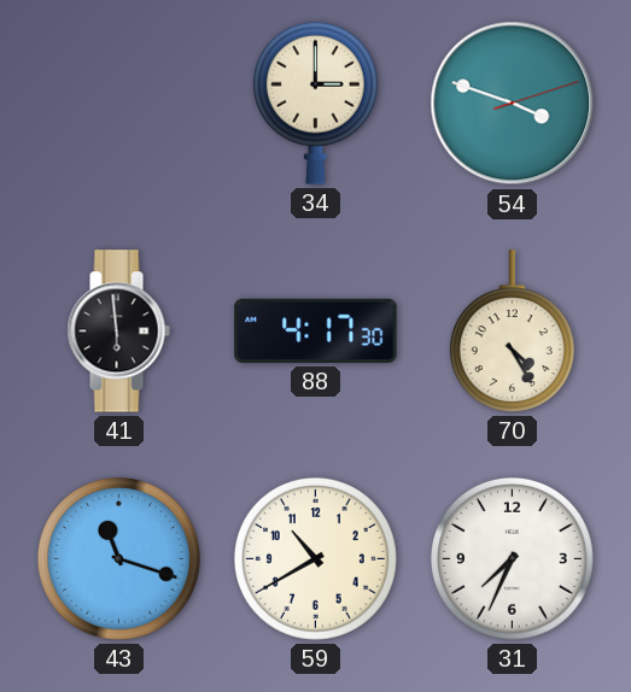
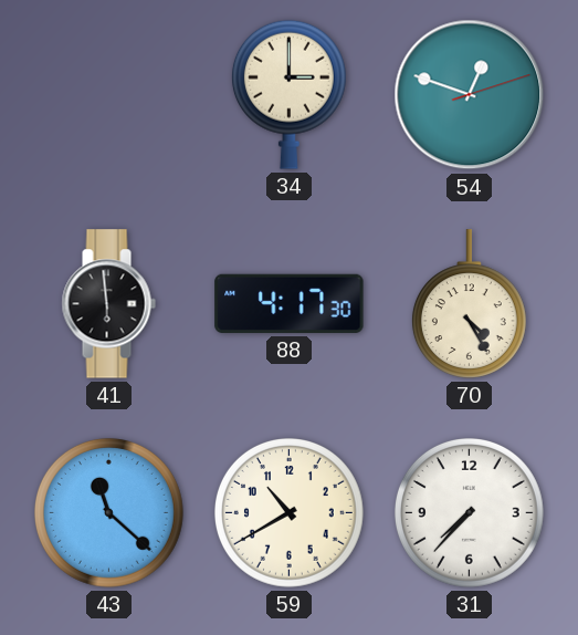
54: 3:48 -> 12:48
43: 11:18 -> 11:22
31: 7:34 -> 7:37
